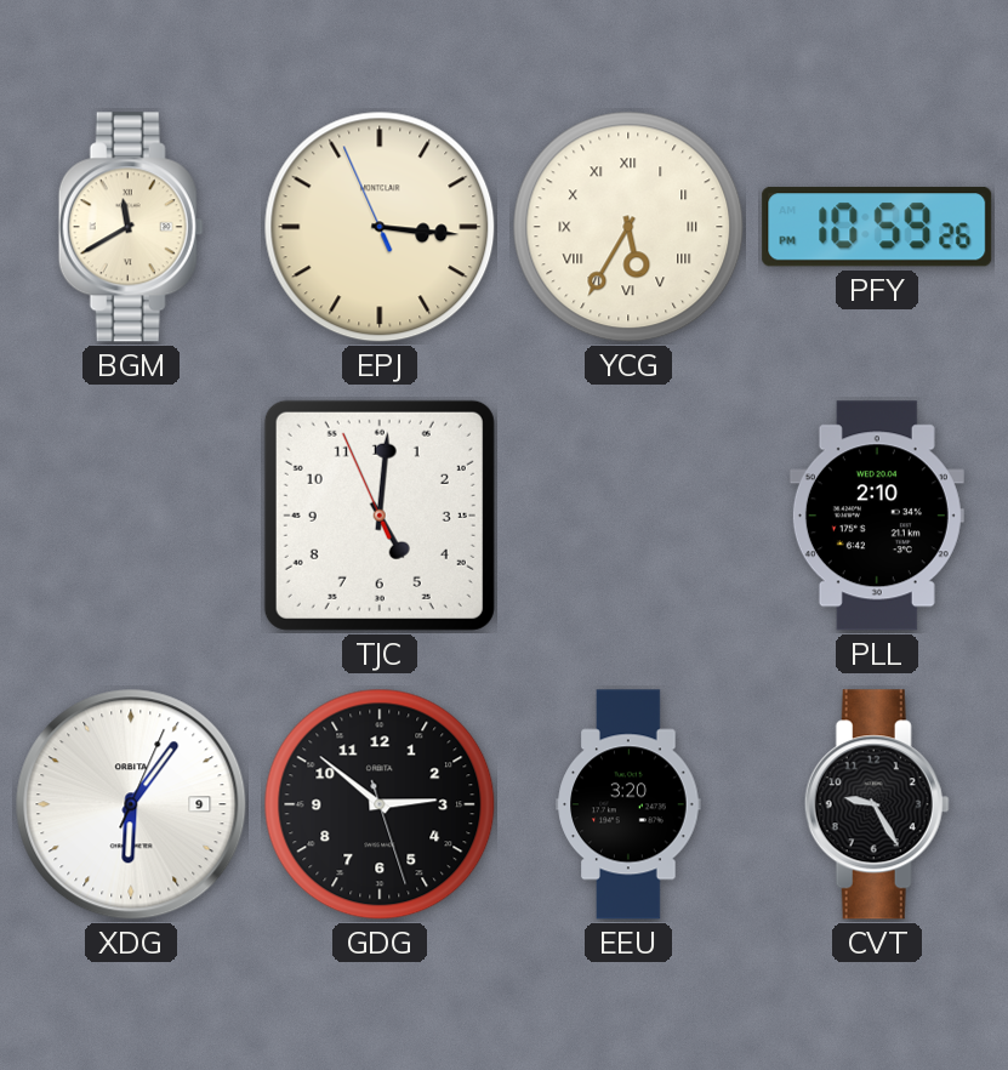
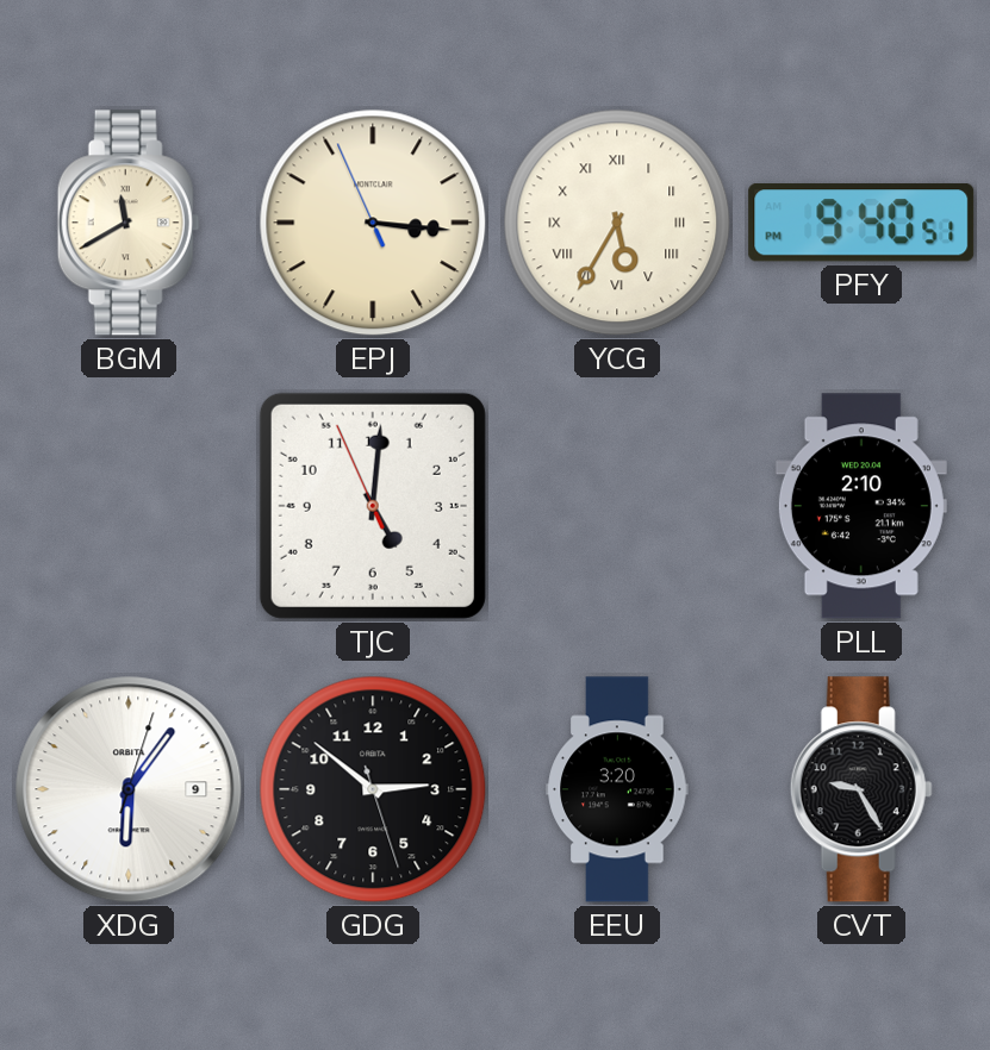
PFY: 10:59 -> 9:40
XDG: 6:06:04 -> 6:06:03
